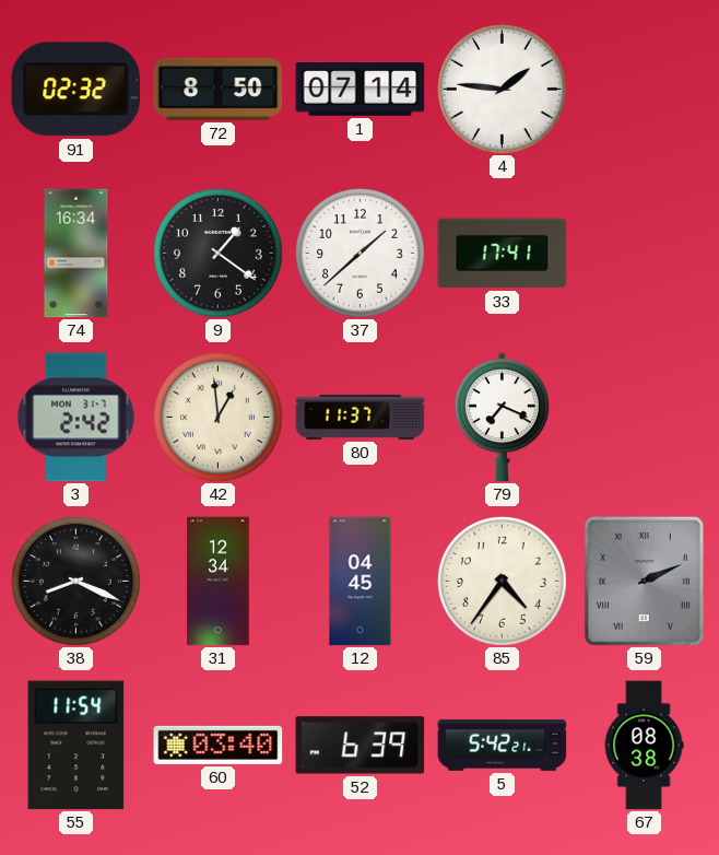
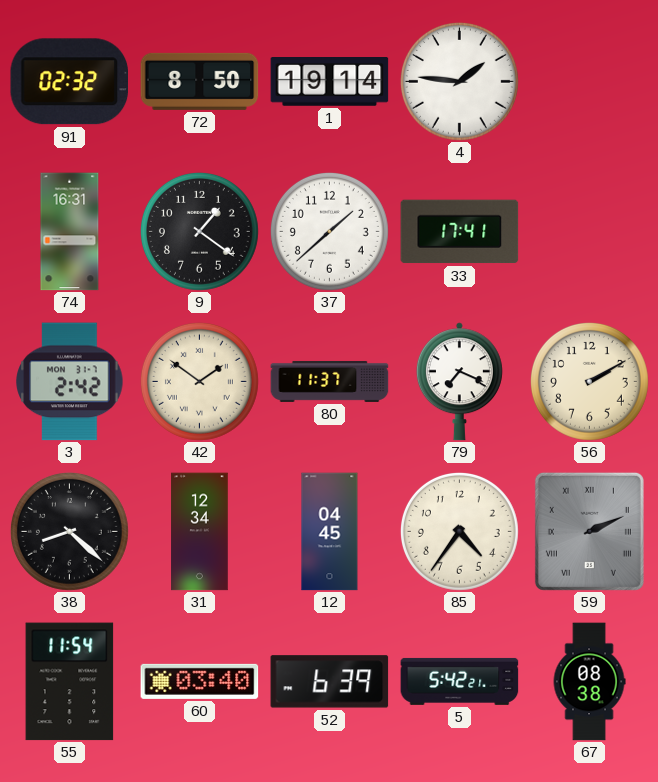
1: 07:14 -> 19:14
74: 16:34 -> 16:31
42: 12:59 -> 1:51
56: none -> 2:10
38: 8:19 -> 8:22
